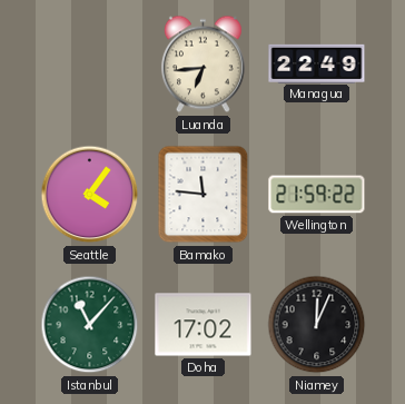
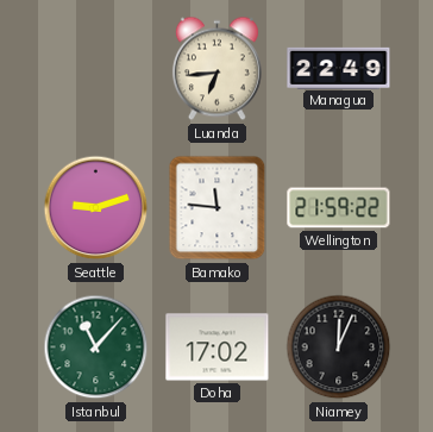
Seattle: 4:06 -> 9:12
